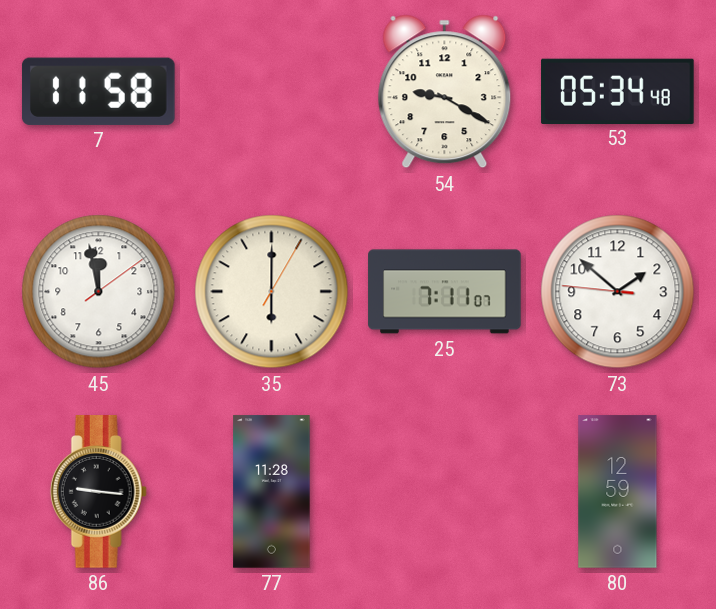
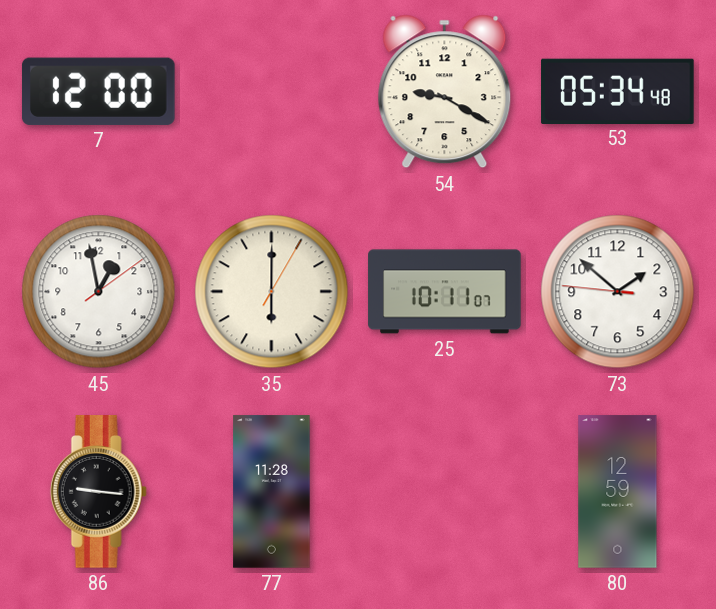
7: 11:58 -> 12:00
45: 11:58 -> 12:58
25: 7:11 -> 10:11
